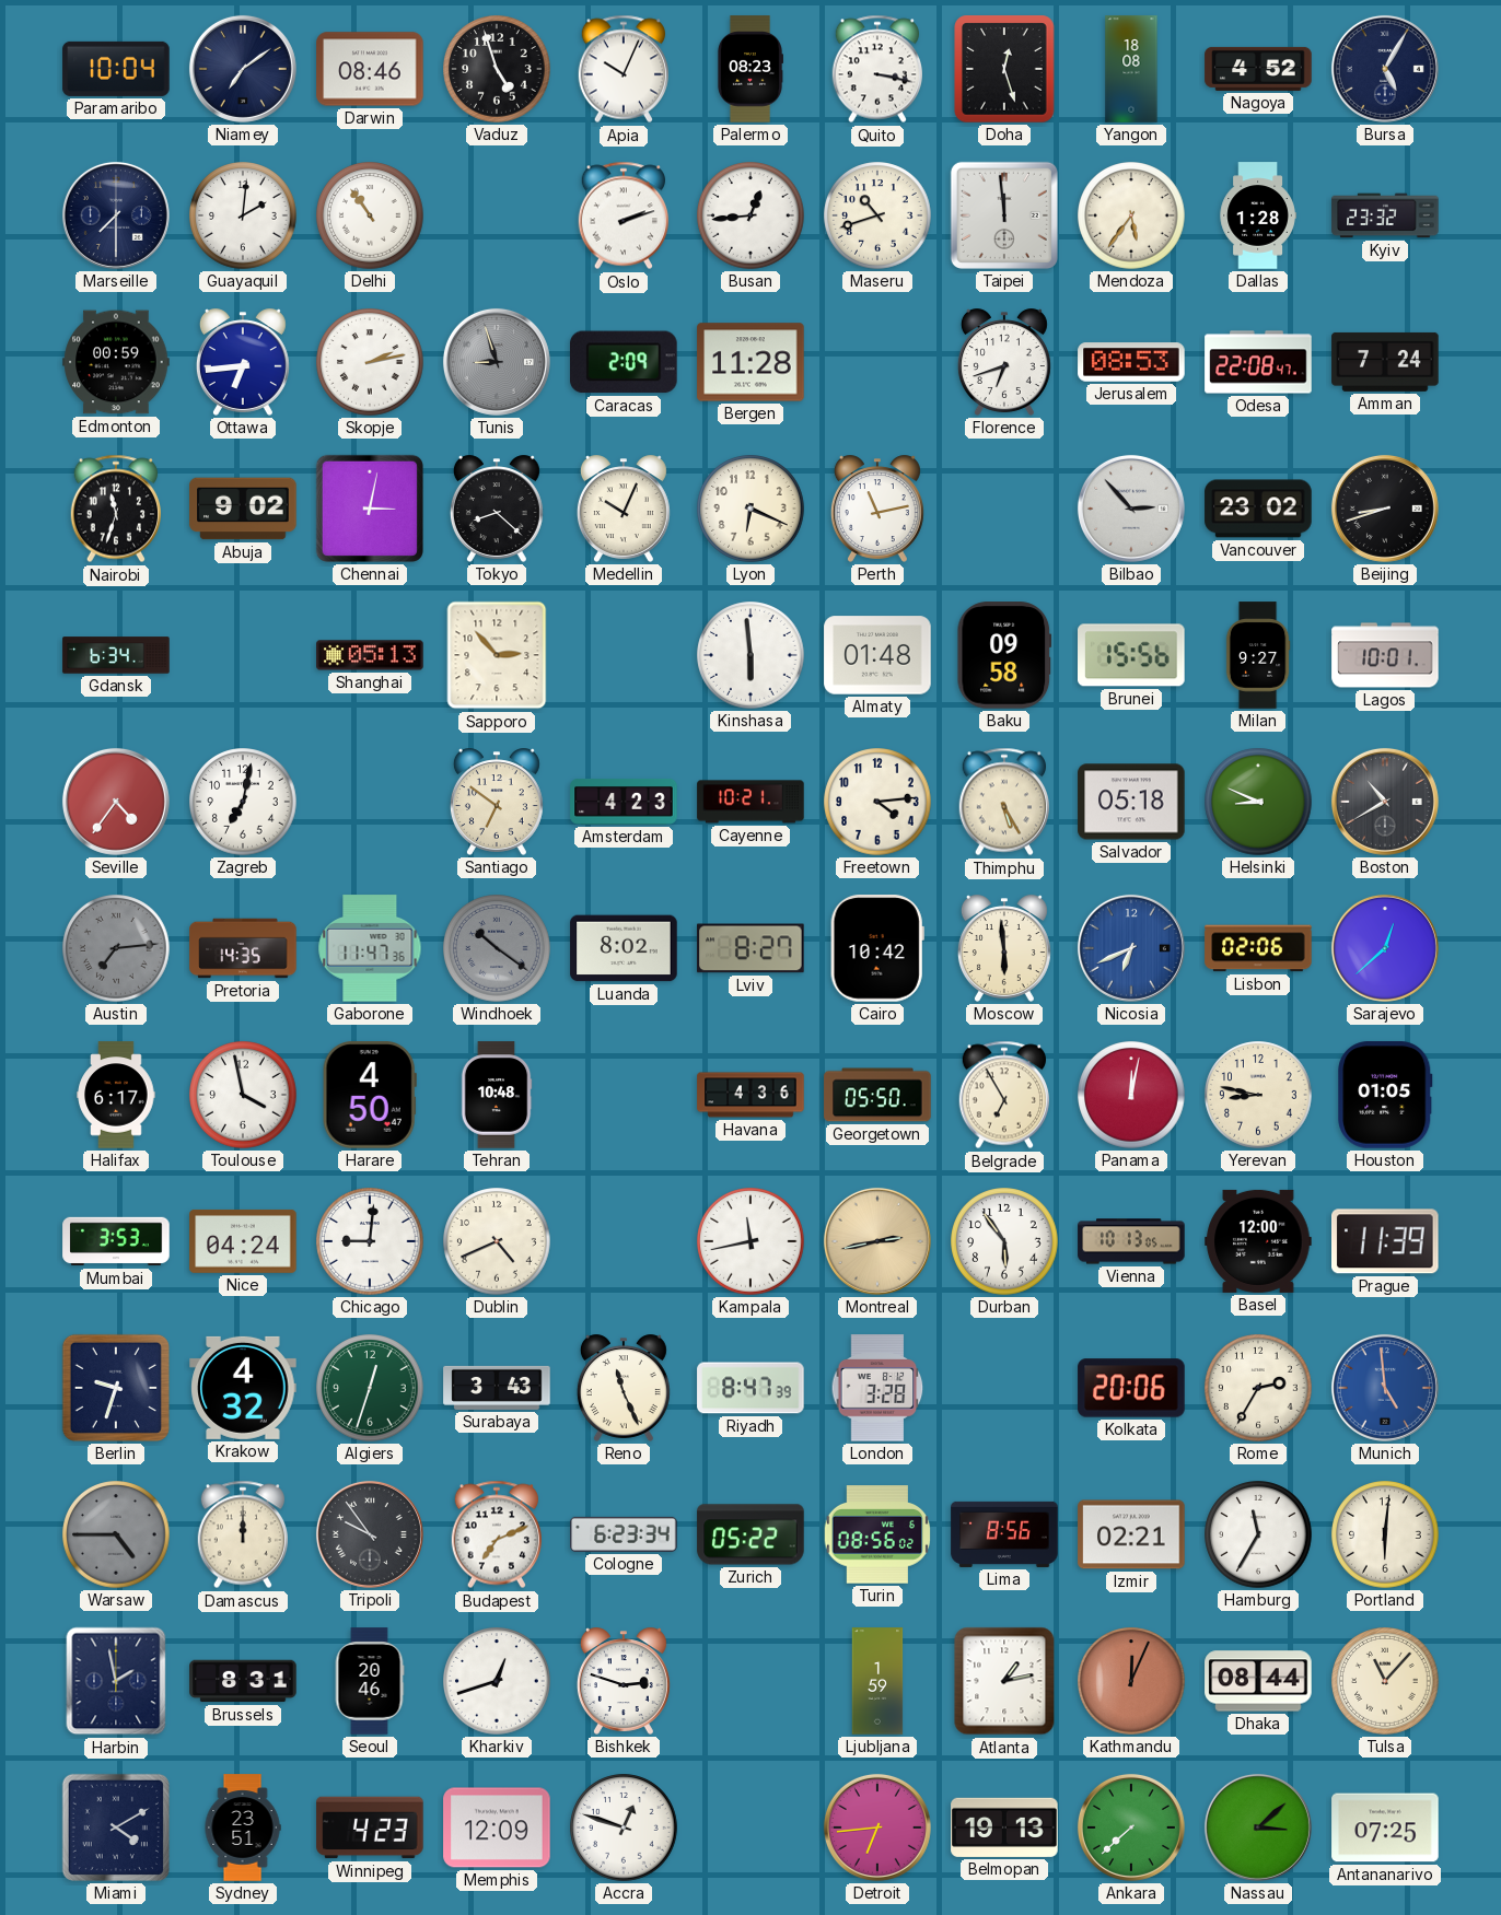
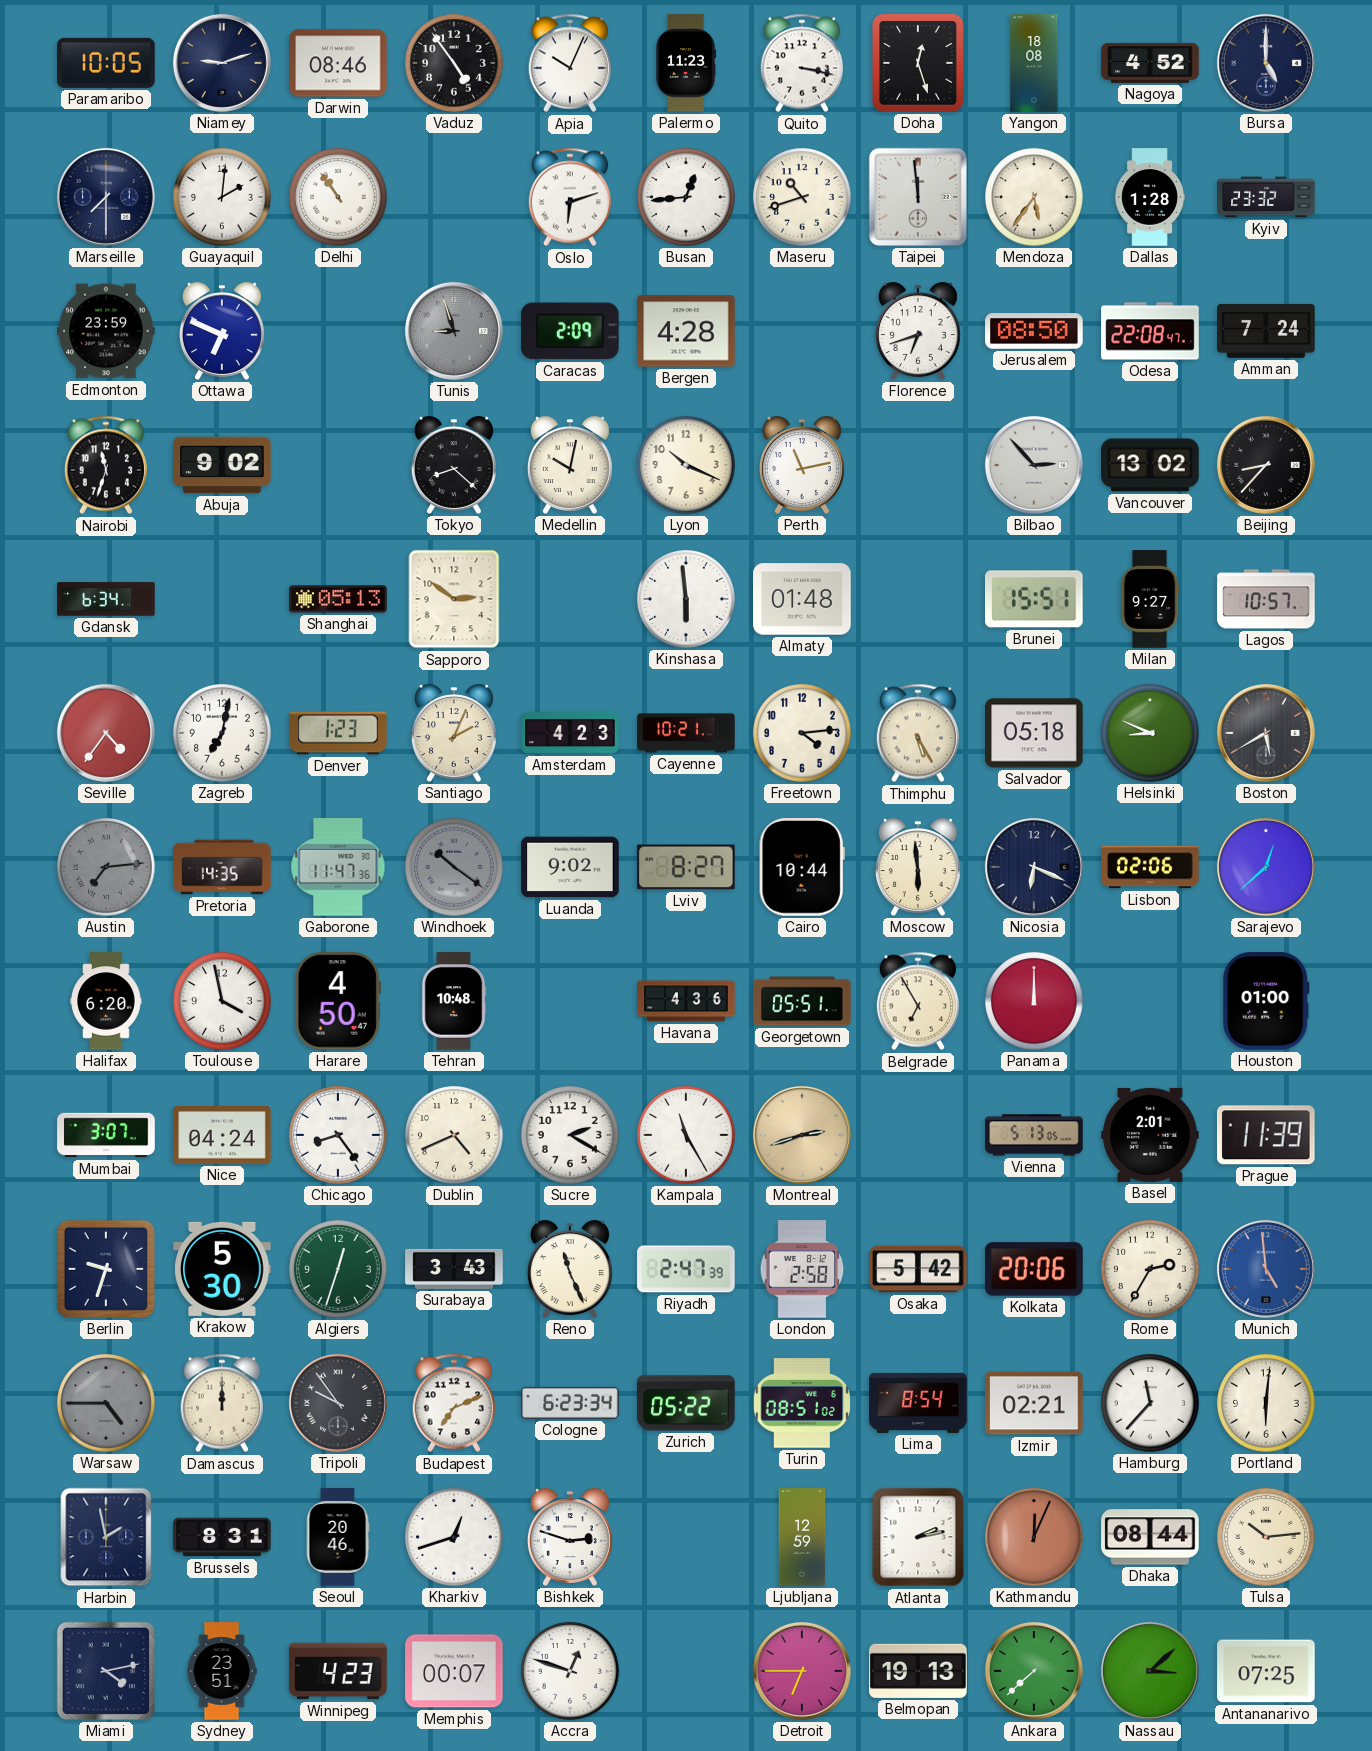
Paramaribo: 10:04 -> 10:05
Niamey: 7:09 -> 9:12
Vaduz: 4:57 -> 4:54
Palermo: 08:23 -> 11:23
Bursa: 5:05 -> 5:00
Oslo: 2:12 -> 6:12
Edmonton: 00:59 -> 23:59
Ottawa: 6:44 -> 6:49
Skopje: 2:13 -> none
Bergen: 11:28 -> 4:28
Jerusalem: 08:53 -> 08:50
Chennai: 3:02 -> none
Medellin: 10:04 -> 10:02
Lyon: 6:19 -> 10:19
Vancouver: 23:02 -> 13:02
Beijing: 8:42 -> 8:37
Sapporo: 2:53 -> 2:51
Baku: 09:58 -> none
Brunei: 15:56 -> 15:51
Lagos: 10:01 -> 10:57
Denver: none -> 1:23
Santiago: 6:51 -> 2:04
Boston: 10:40 -> 5:40
Luanda: 8:02 -> 9:02
Cairo: 10:42 -> 10:44
Nicosia: 6:41 -> 6:19
Nicosia dial: blue -> navy
Halifax: 6:17 -> 6:20
Georgetown: 05:50 -> 05:51
Panama: 12:02 -> 12:00
Yerevan: 8:47 -> none
Houston: 01:05 -> 01:00
Mumbai: 3:53 -> 3:07
Chicago: 9:01 -> 8:24
Sucre: none -> 2:20
Kampala: 11:43 -> 11:25
Montreal: 2:43 -> 2:42
Durban: 5:54 -> none
Vienna: 10:13 -> 5:13
Basel: 12:00 -> 2:01
Krakow: 4:32 -> 5:30
Riyadh: 8:47 -> 2:47
London: 3:28 -> 2:58
Osaka: none -> 5:42
Turin: 08:56 -> 08:51
Lima: 8:56 -> 8:54
Hamburg: 11:35 -> 11:37
Ljubljana: 1:59 -> 12:59
Atlanta: 1:13 -> 2:13
Tulsa: 11:07 -> 10:14
Miami: 4:10 -> 4:13
Memphis: 12:09 -> 00:07
Detroit: 6:44 -> 6:45
